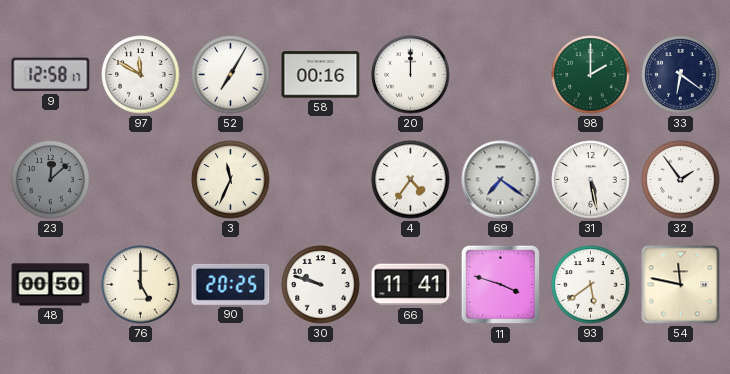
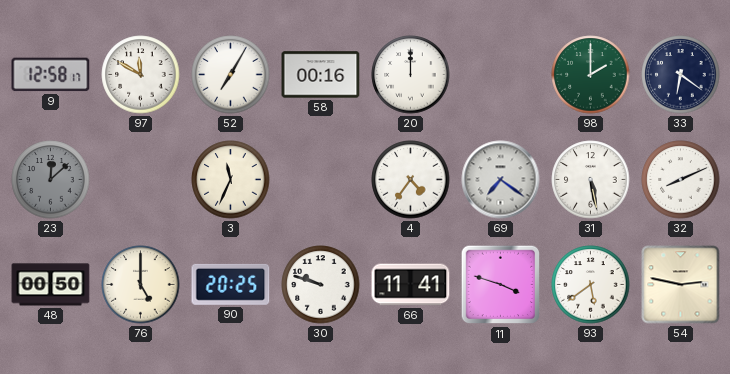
32: 1:54 -> 8:11
54: 11:47 -> 2:47
